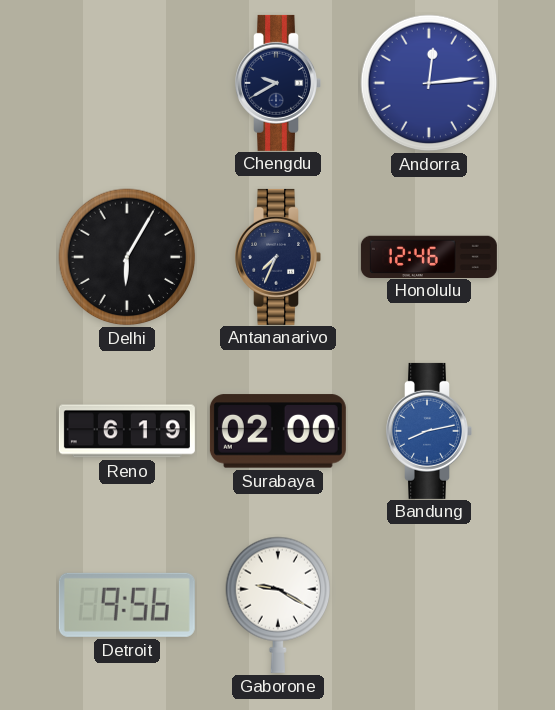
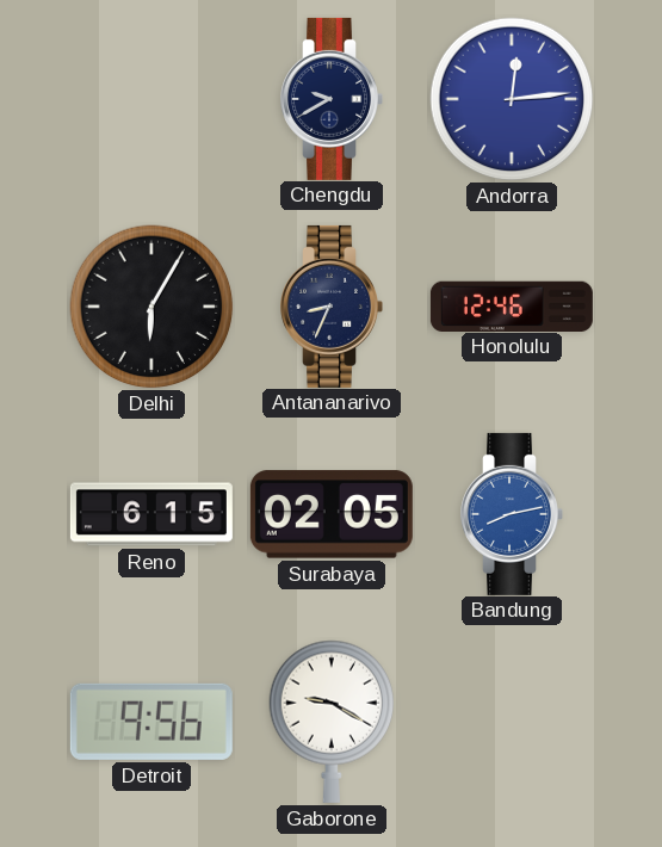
Antananarivo: 7:34 -> 8:34
Reno: 6:19 -> 6:15
Surabaya: 02:00 -> 02:05
